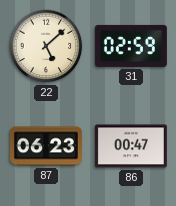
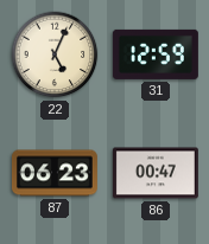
22: 5:08 -> 5:04
31: 02:59 -> 12:59
